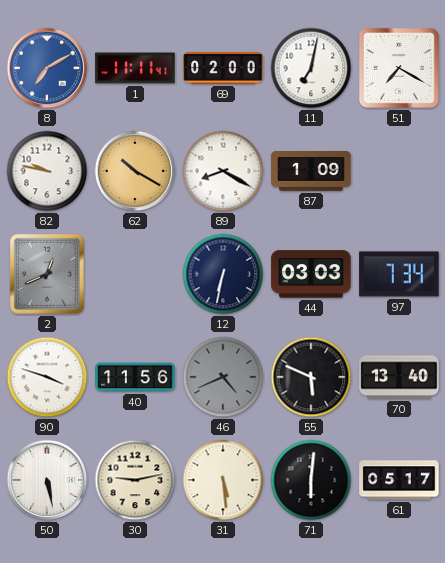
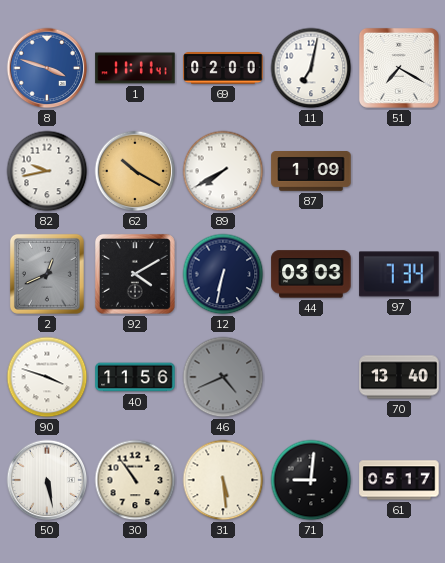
8: 7:10 -> 3:48
82: 9:47 -> 9:43
89: 8:20 -> 7:40
92: none -> 4:10
55: 5:49 -> none
30: 9:13 -> 10:54
71: 6:01 -> 9:01
